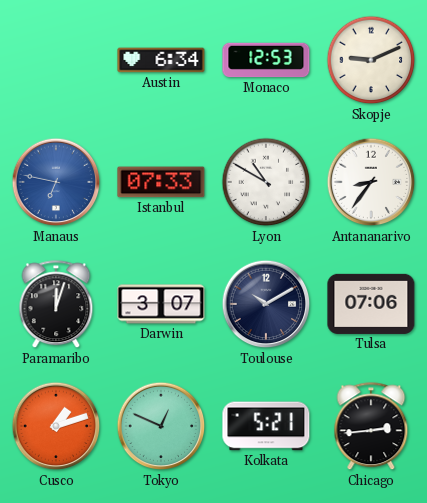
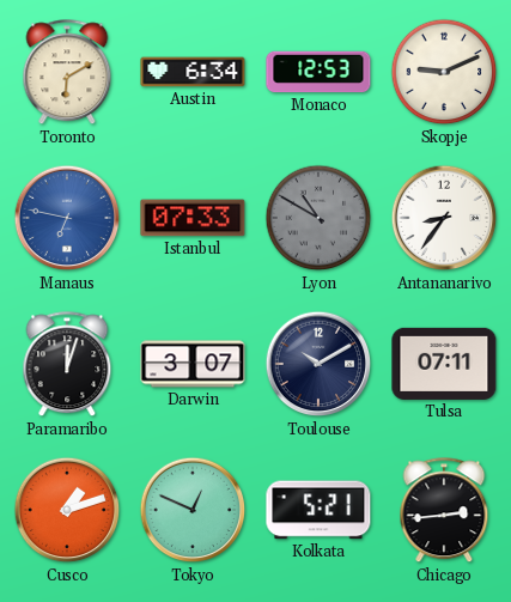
Toronto: none -> 6:10
Lyon dial: white -> grey
Tulsa: 07:06 -> 07:11
